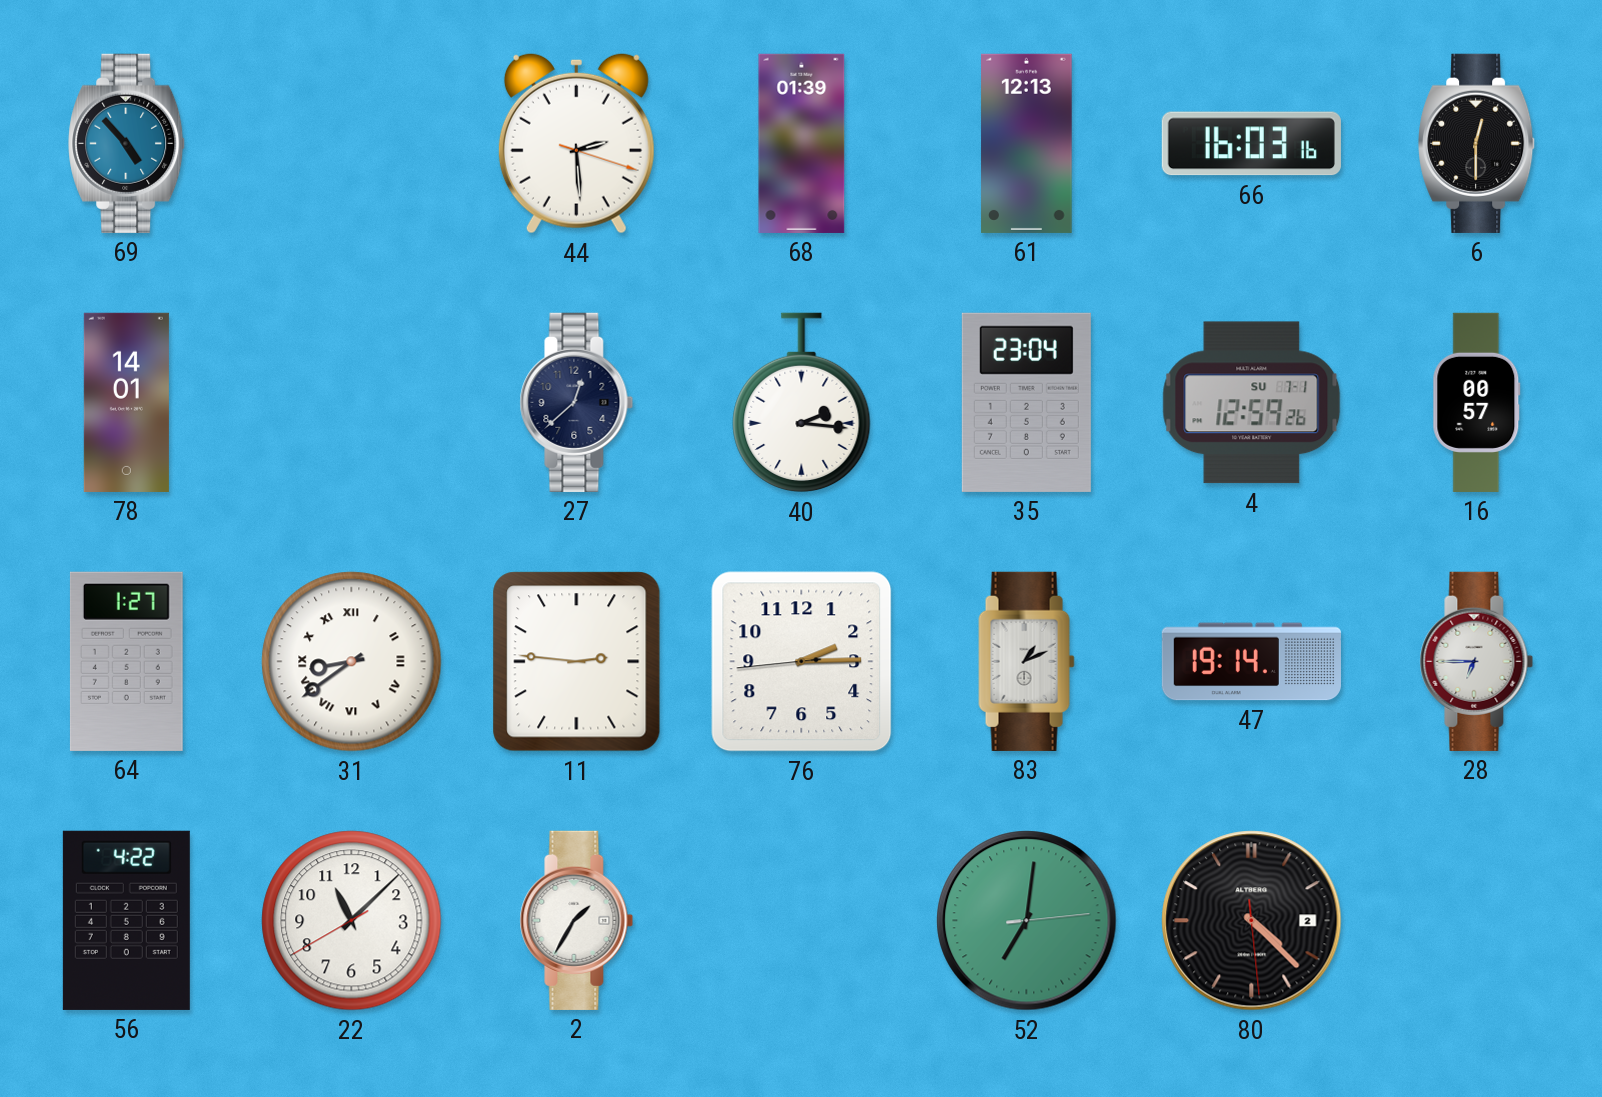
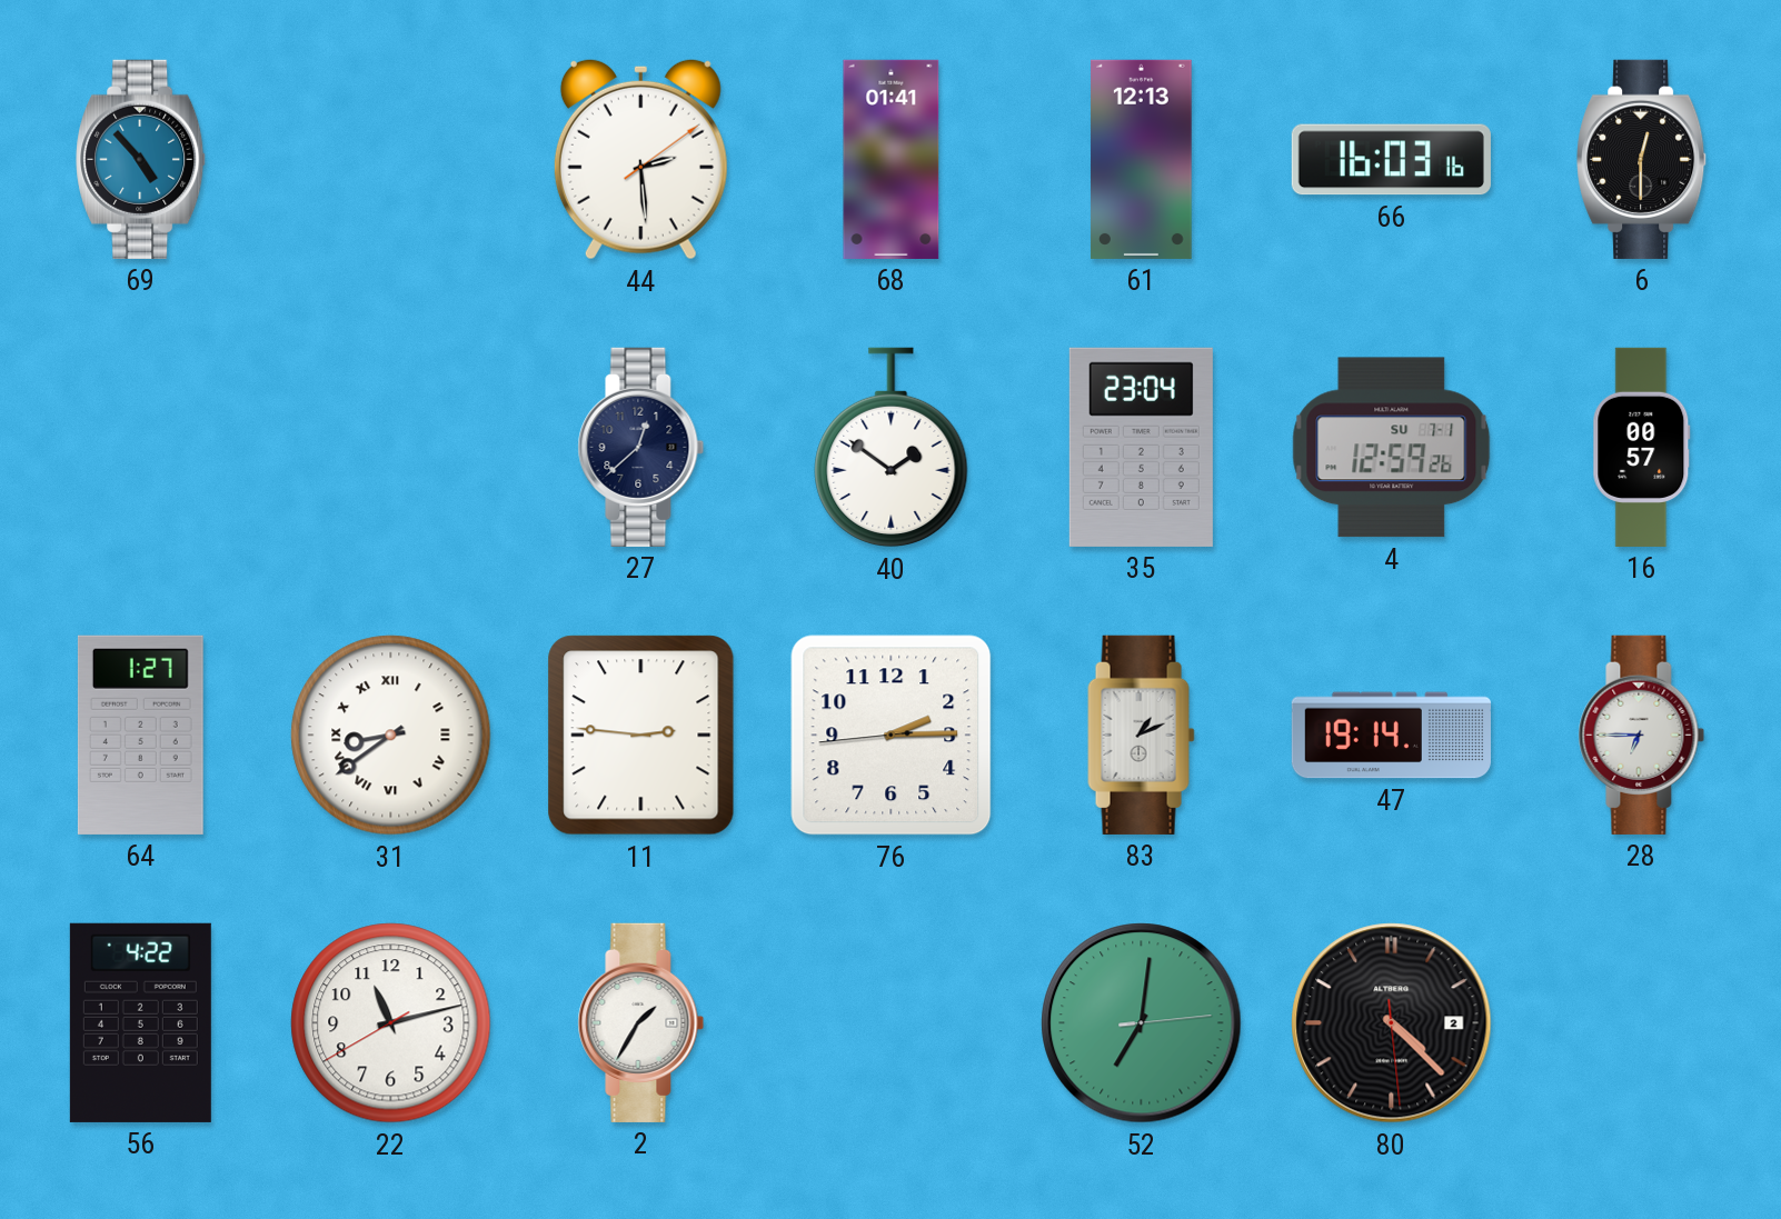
44: 2:29:18 -> 2:29:09
68: 01:39 -> 01:41
78: 14:01 -> none
40: 2:16 -> 1:51
22: 11:07 -> 11:12
